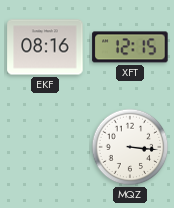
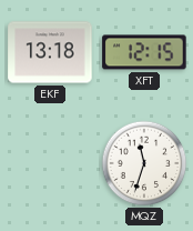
EKF: 08:16 -> 13:18
MQZ: 3:16 -> 11:33
